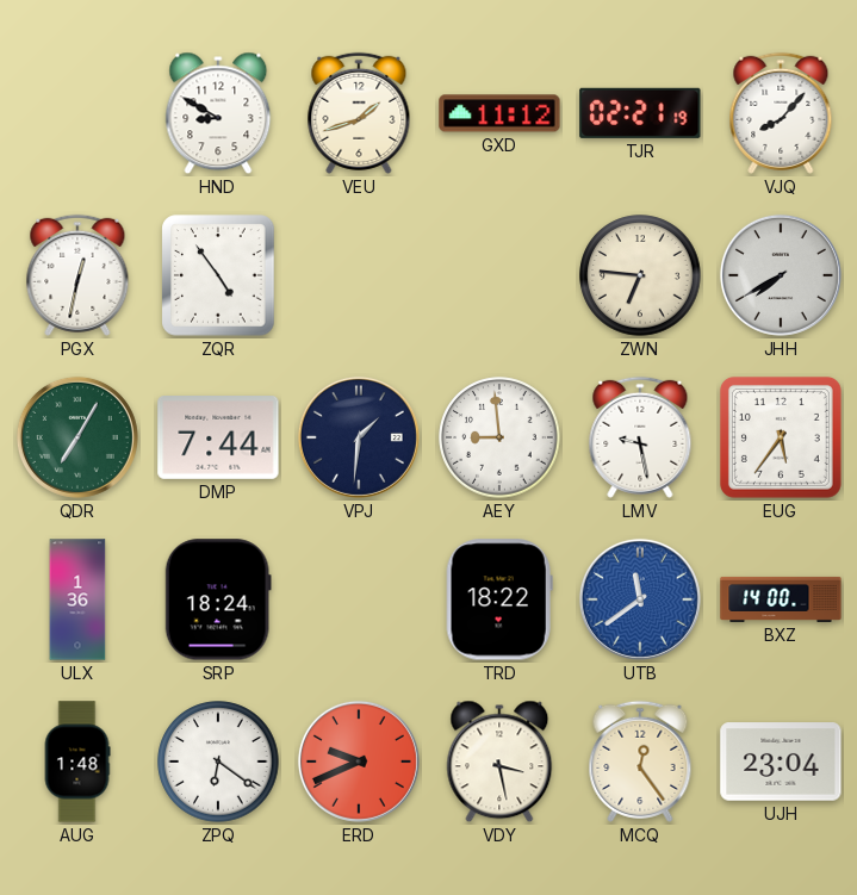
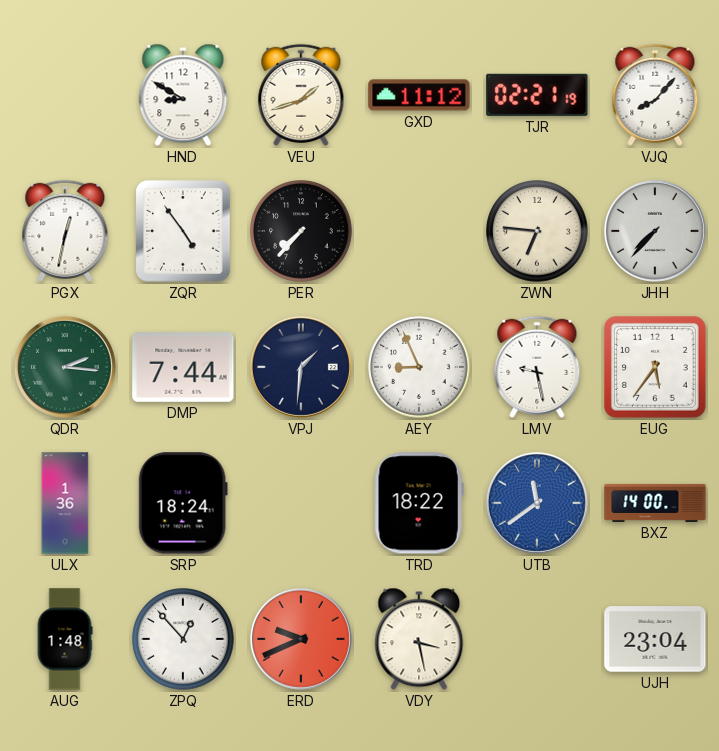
PER: none -> 7:37
JHH: 7:40 -> 7:37
QDR: 7:05 -> 2:16
AEY: 8:59 -> 8:56
ZPQ: 6:21 -> 12:53
MCQ: 12:24 -> none
